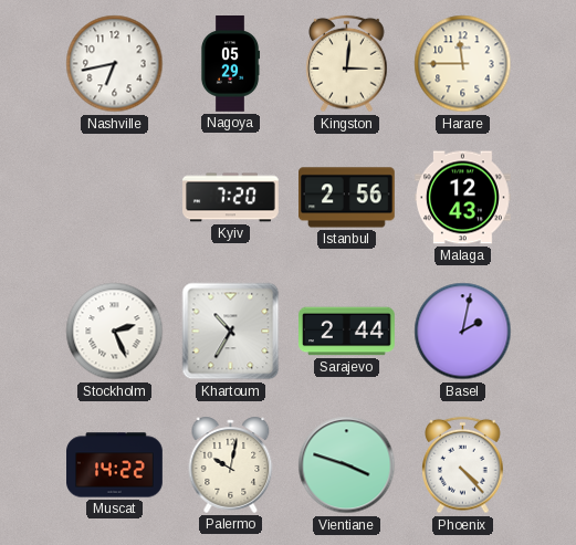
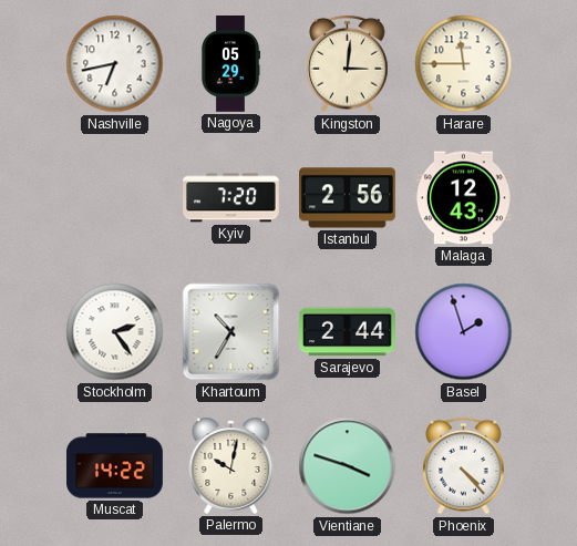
Stockholm: 2:26 -> 2:24
Basel: 2:02 -> 1:57
